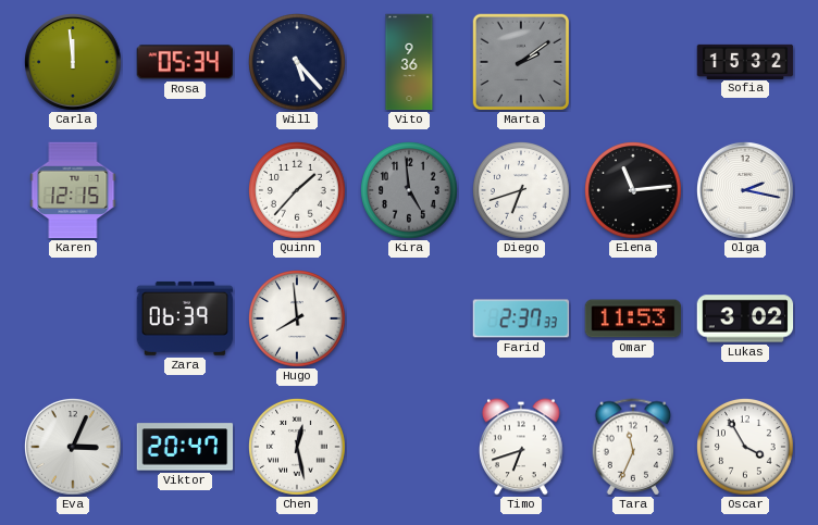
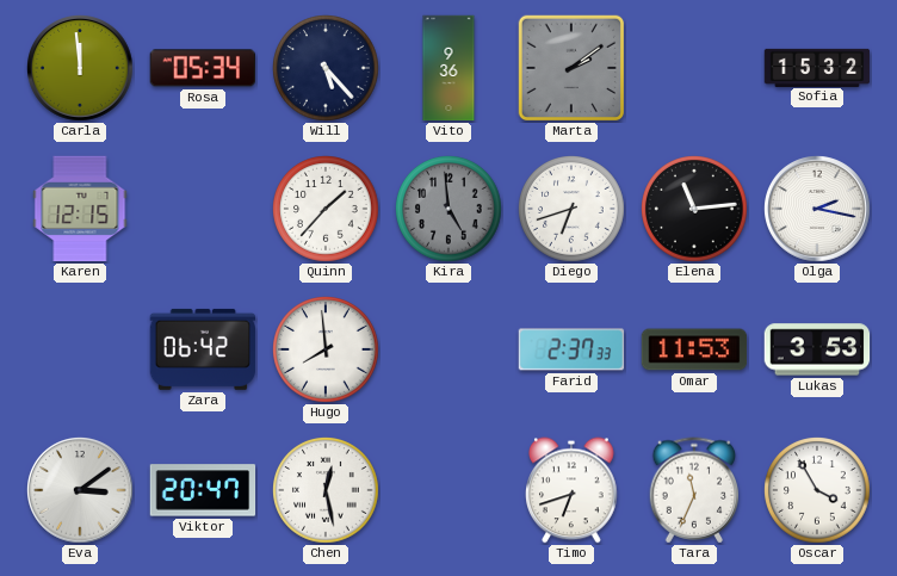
Zara: 06:39 -> 06:42
Lukas: 3:02 -> 3:53
Eva: 3:04 -> 3:09
